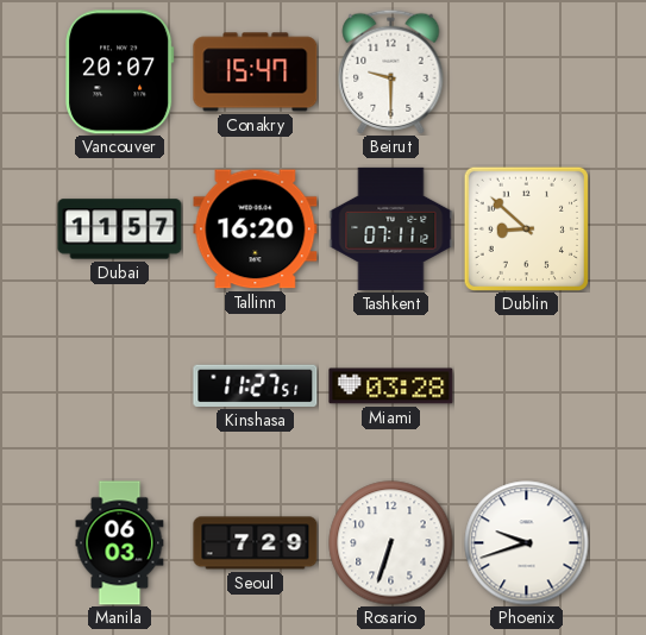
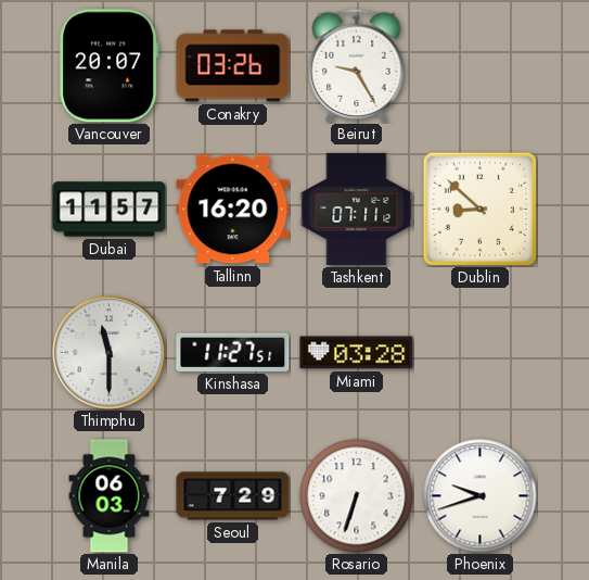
Conakry: 15:47 -> 03:26
Beirut: 9:30 -> 9:25
Thimphu: none -> 11:30
